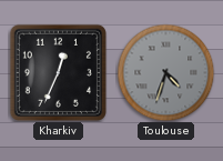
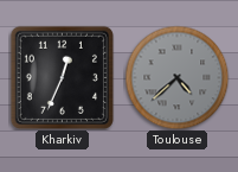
Toulouse: 4:33 -> 4:38
